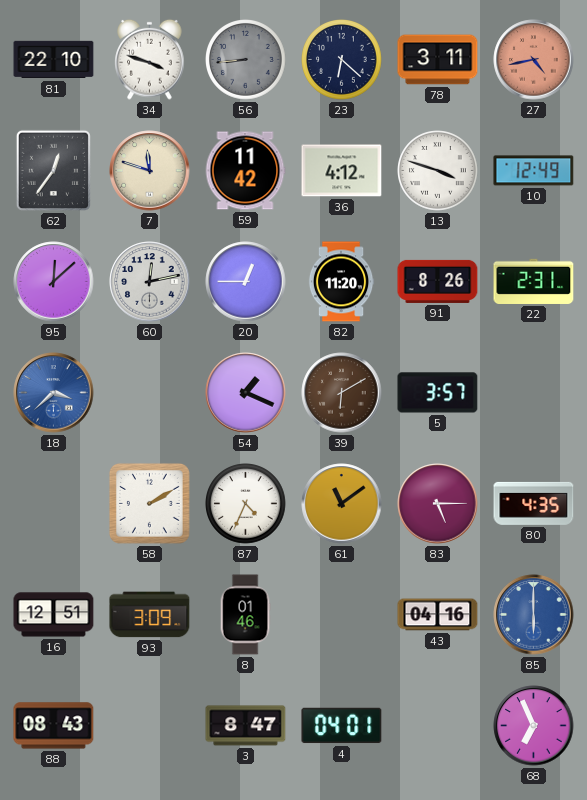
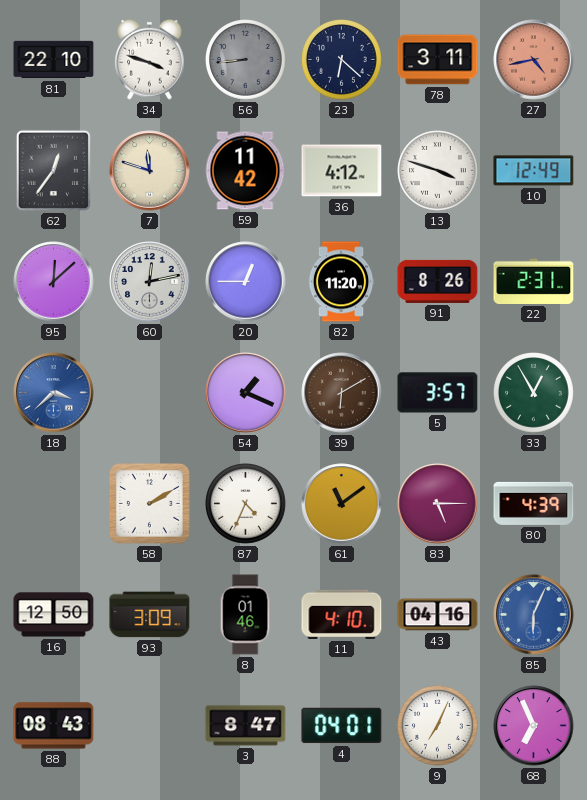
33: none -> 12:55
80: 4:35 -> 4:39
16: 12:51 -> 12:50
11: none -> 4:10
85: 6:00 -> 6:04
9: none -> 7:04
